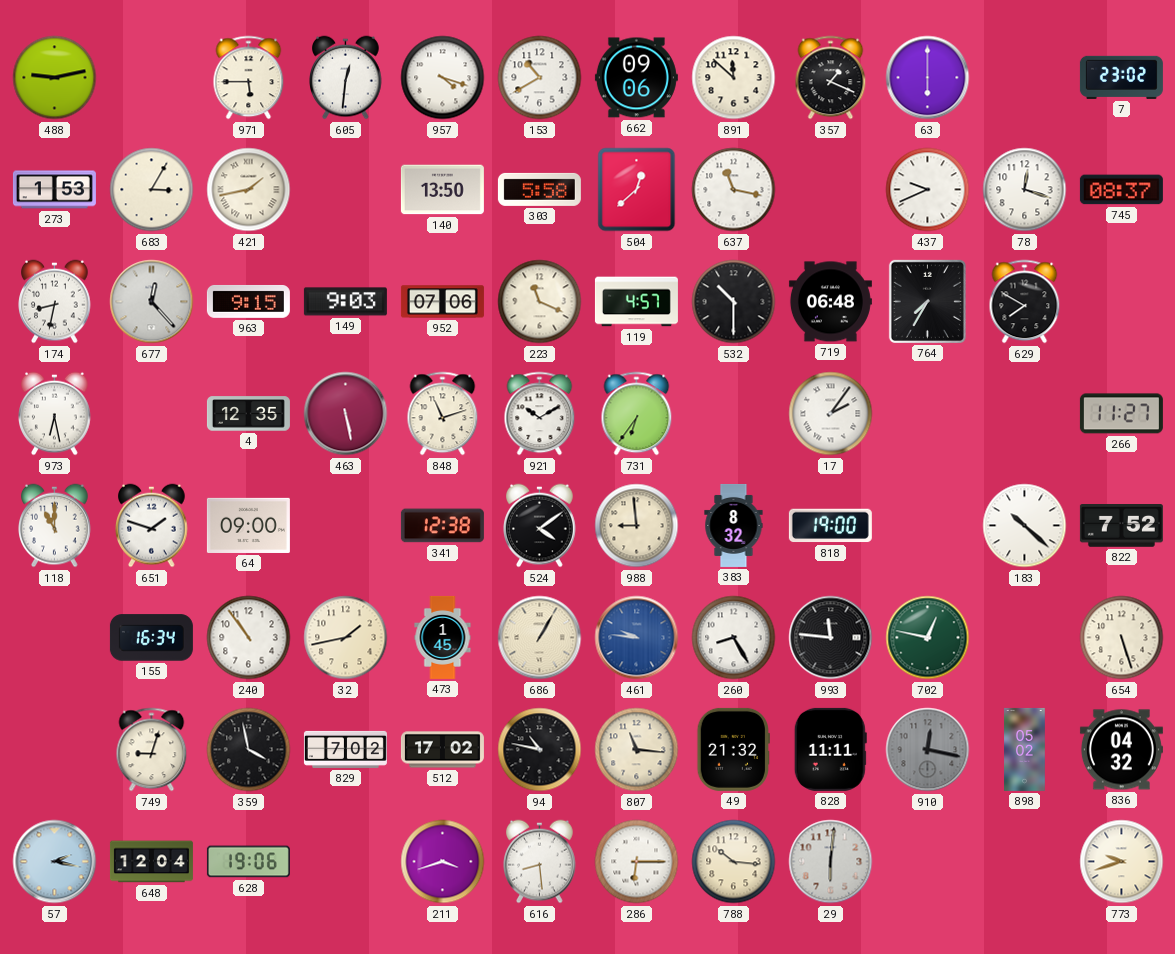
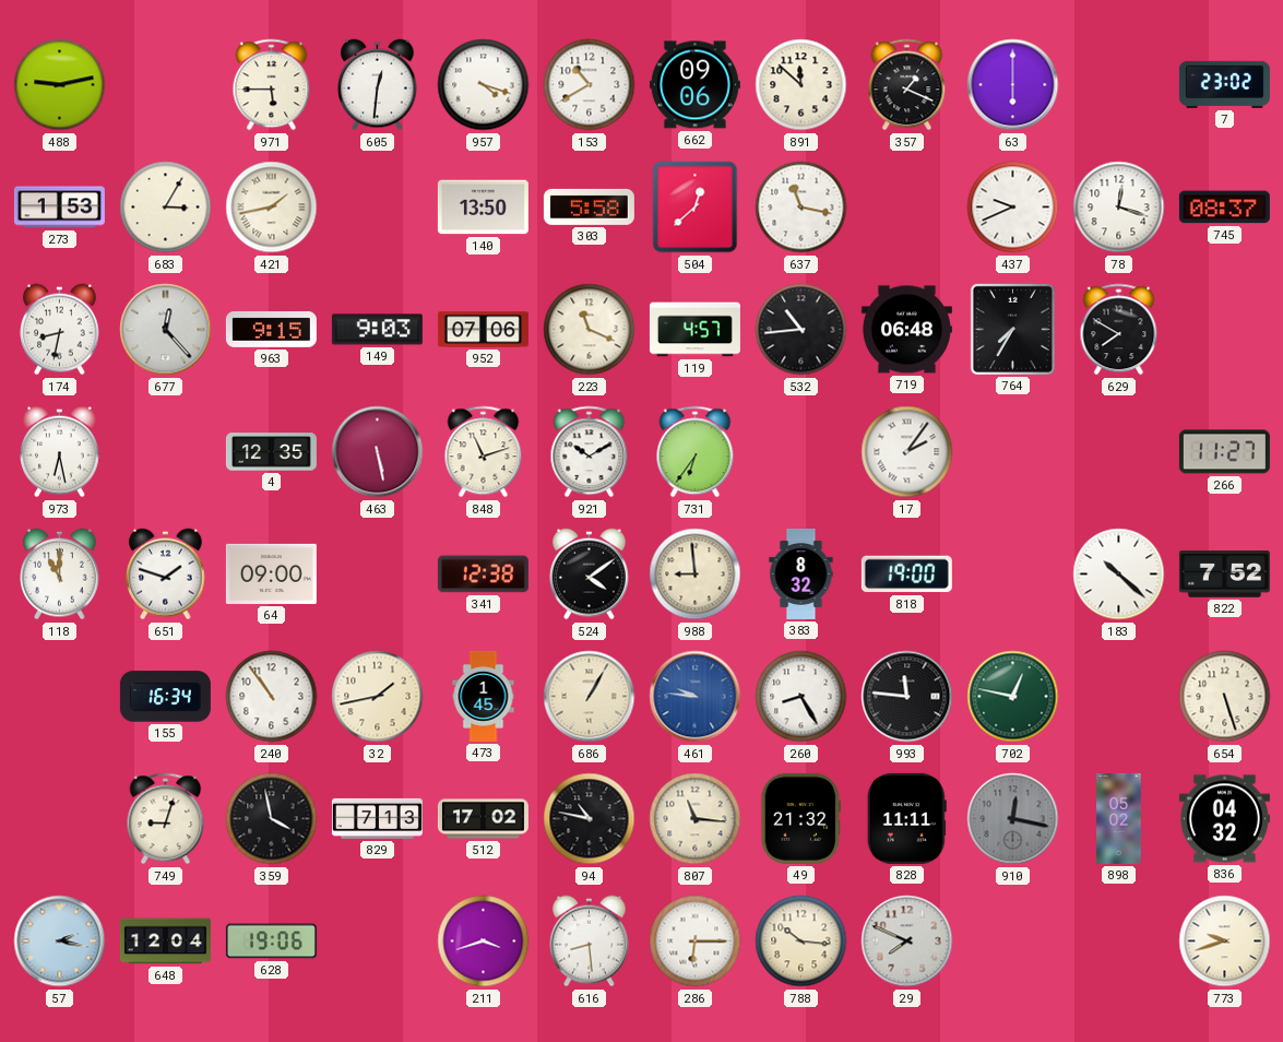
532: 10:30 -> 10:44
829: 7:02 -> 7:13
29: 6:01 -> 7:49
